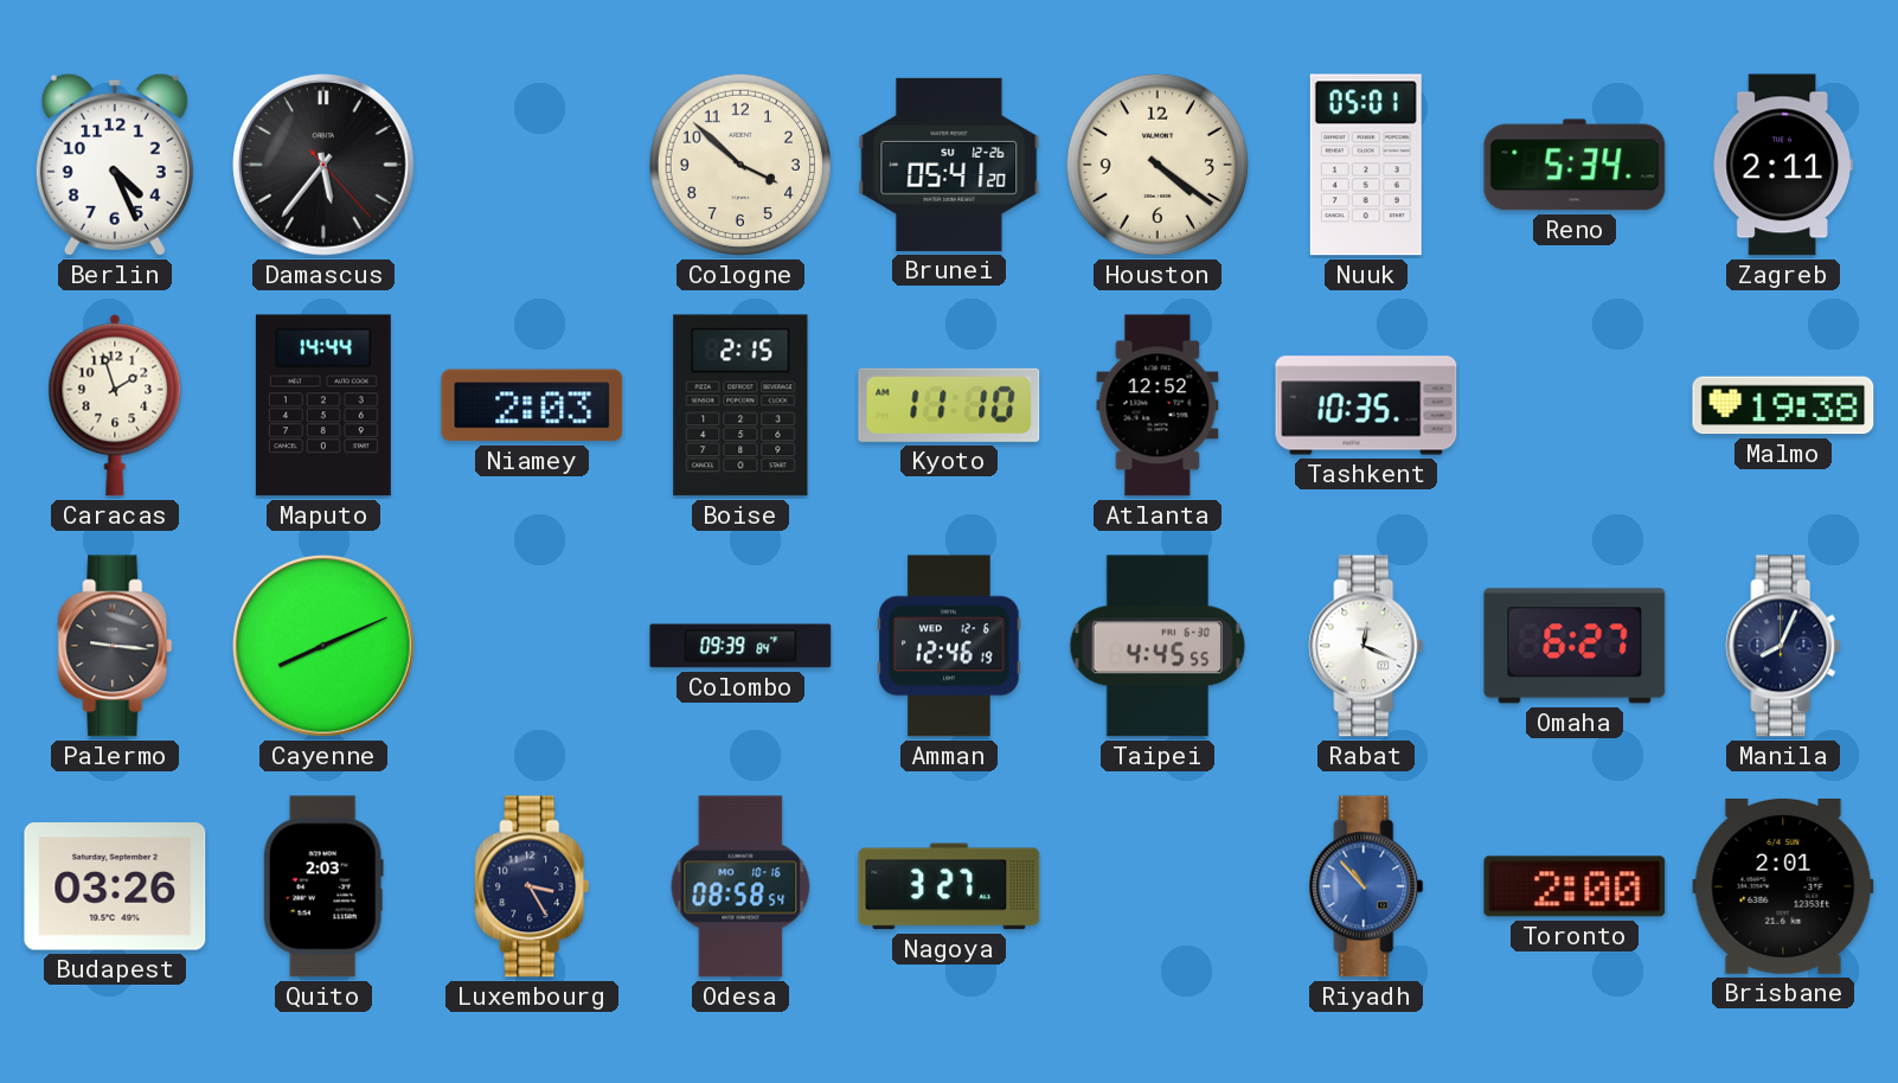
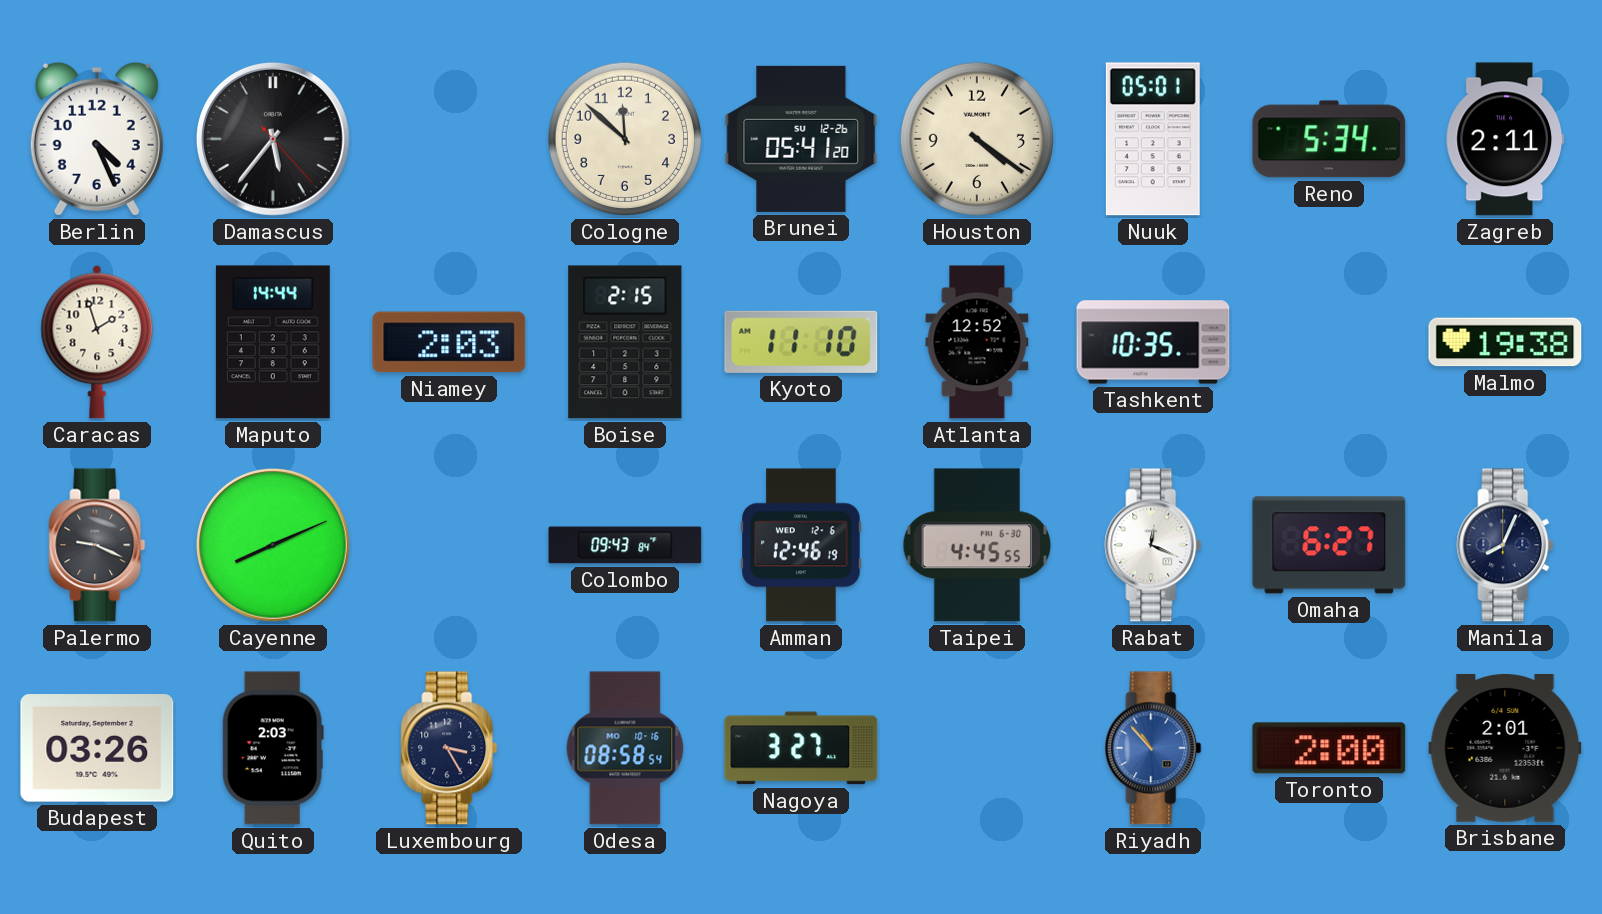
Cologne: 3:52 -> 11:52
Palermo: 9:16 -> 9:19
Colombo: 09:39 -> 09:43
